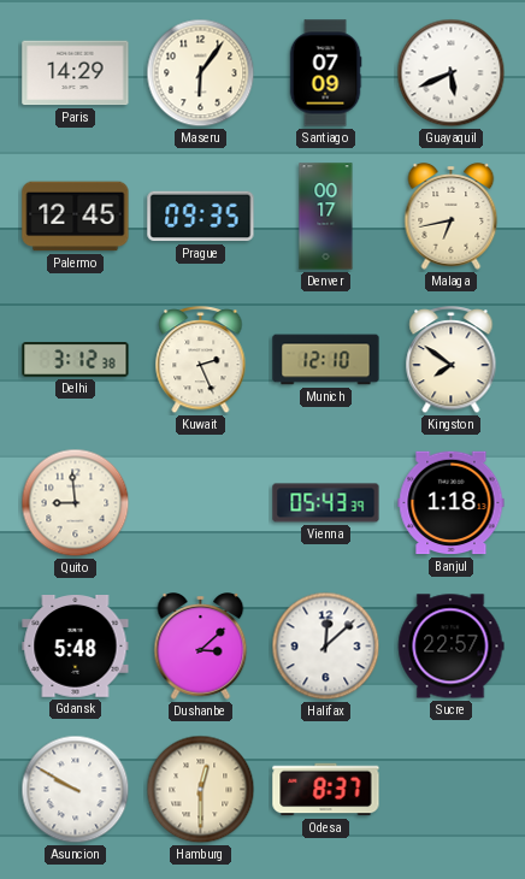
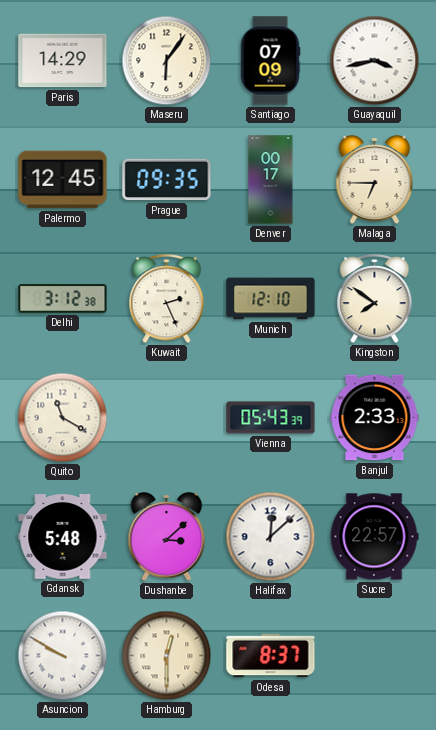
Guayaquil: 5:41 -> 3:43
Malaga: 6:43 -> 6:45
Quito: 8:59 -> 11:20
Banjul: 1:18 -> 2:33
